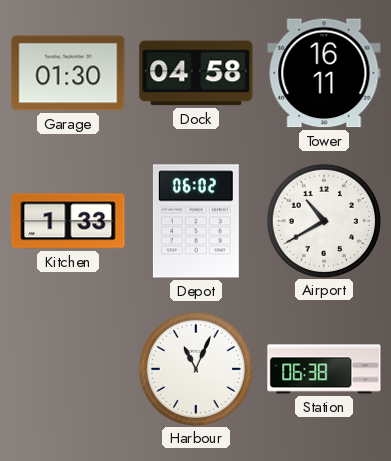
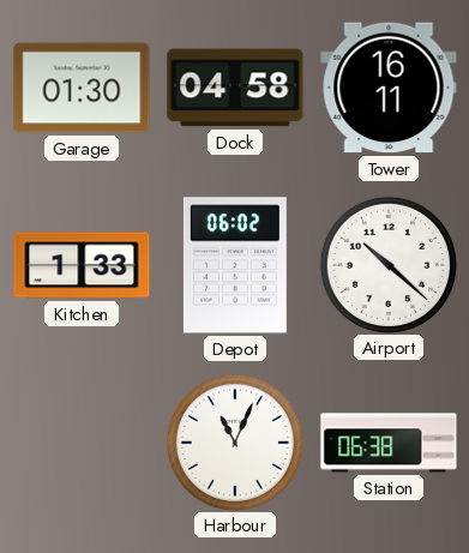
Airport: 10:40 -> 10:22
